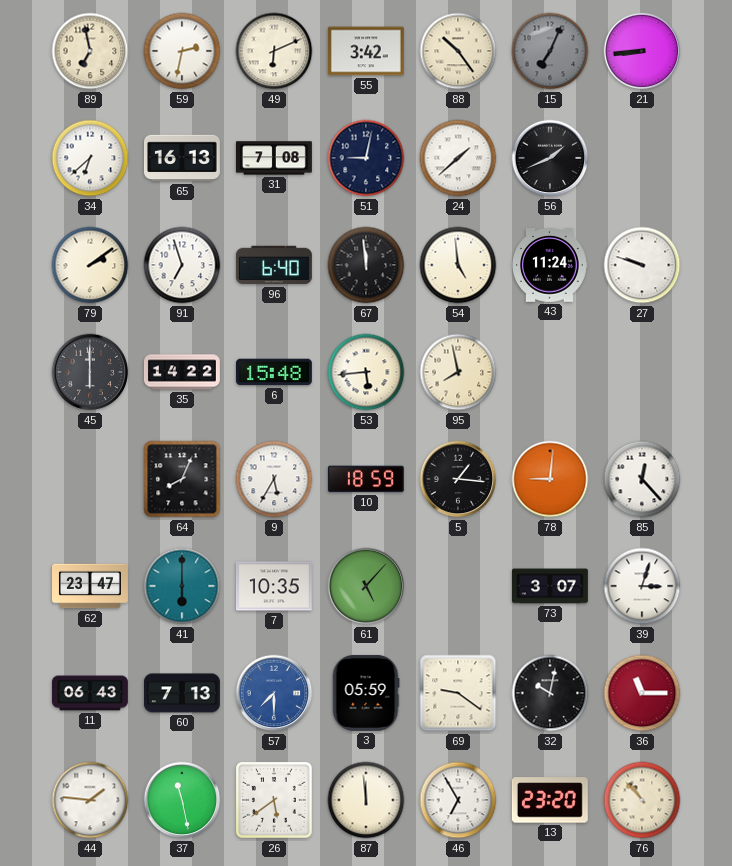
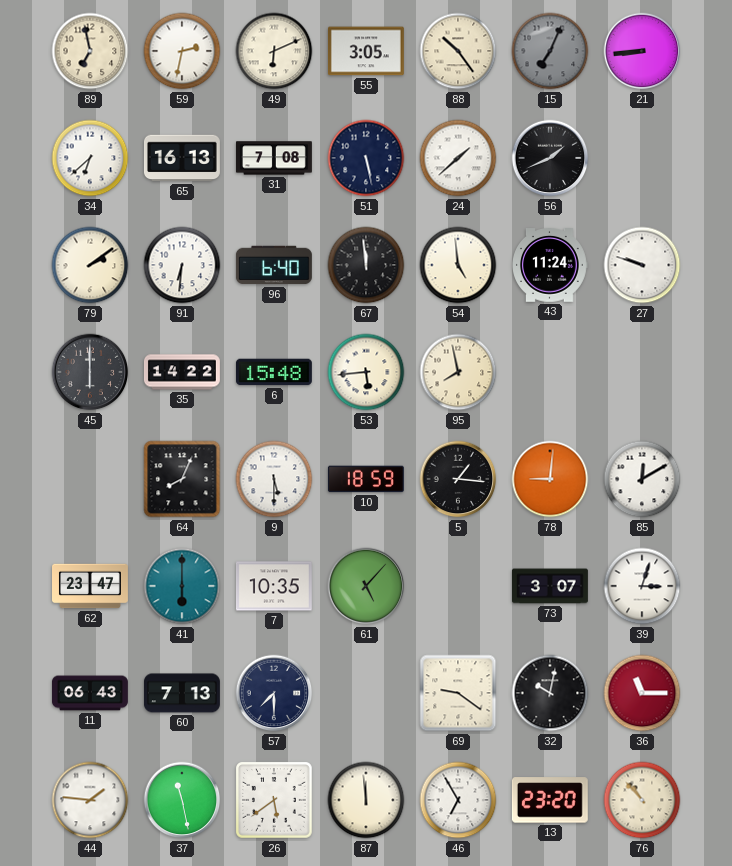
55: 3:42 -> 3:05
51: 9:02 -> 5:28
91: 6:57 -> 6:31
9: 5:35 -> 5:30
85: 12:23 -> 12:10
57 dial: blue -> navy
3: 05:59 -> none
